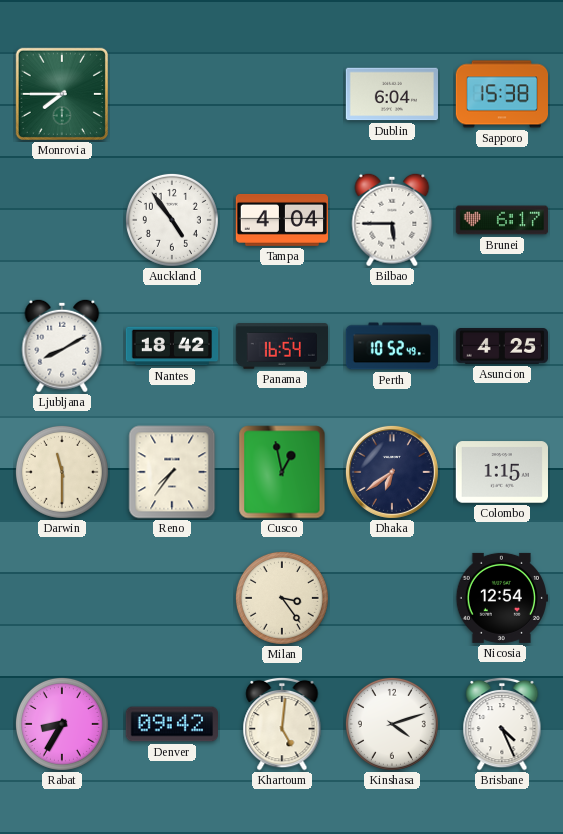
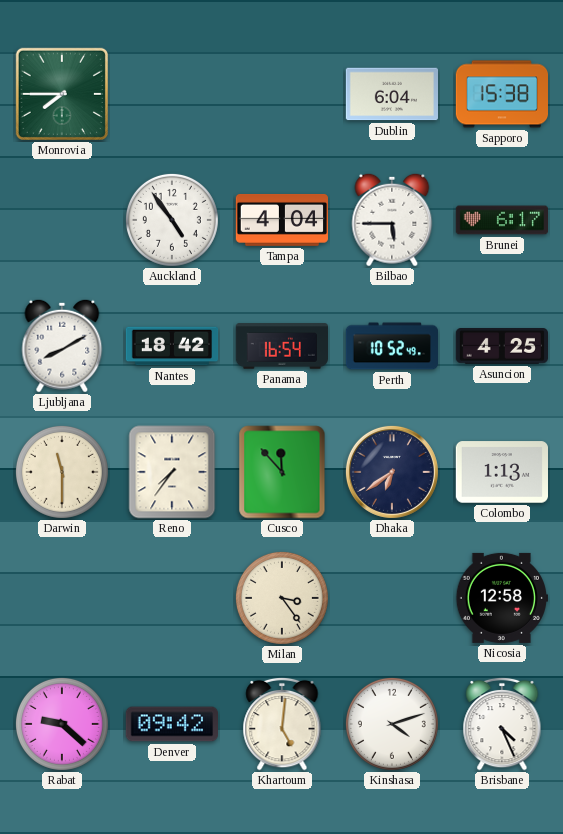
Cusco: 12:58 -> 11:53
Colombo: 1:15 -> 1:13
Nicosia: 12:54 -> 12:58
Rabat: 8:35 -> 9:22
